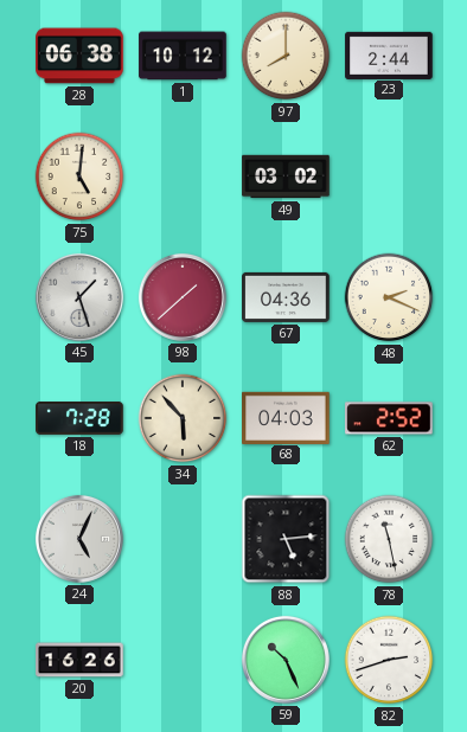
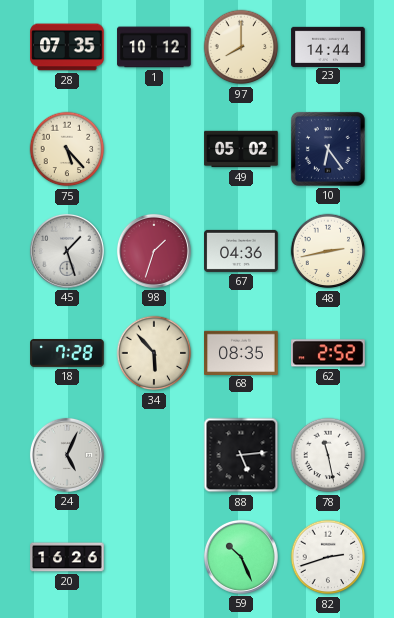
28: 06:38 -> 07:35
23: 2:44 -> 14:44
75: 5:01 -> 5:23
49: 03:02 -> 05:02
10: none -> 6:24
98: 1:38 -> 1:33
48: 2:19 -> 2:43
68: 04:03 -> 08:35
